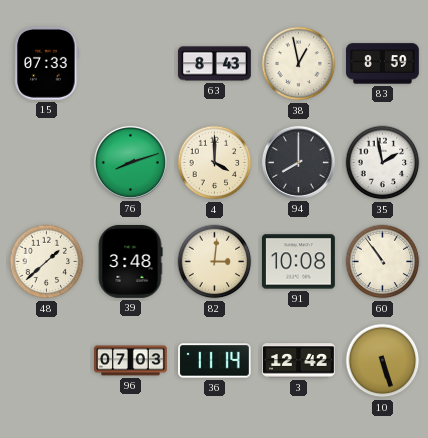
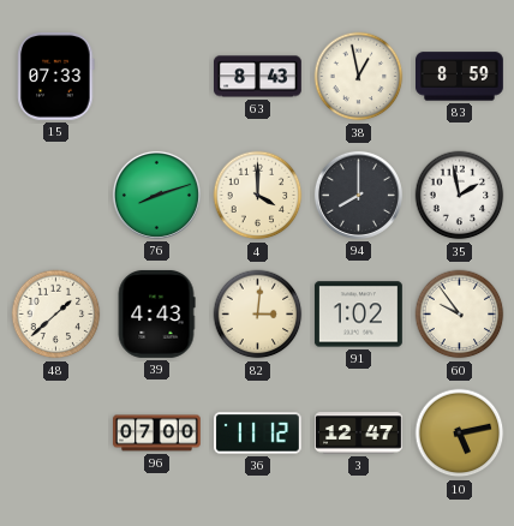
39: 3:48 -> 4:43
91: 10:08 -> 1:02
60: 10:54 -> 9:54
96: 07:03 -> 07:00
36: 11:14 -> 11:12
3: 12:42 -> 12:47
10: 5:27 -> 5:13
